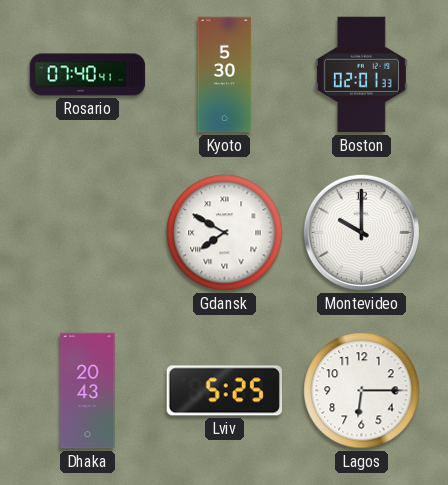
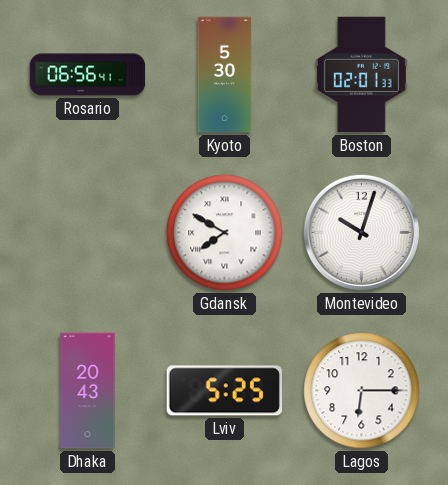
Rosario: 07:40 -> 06:56
Montevideo: 10:00 -> 10:03
